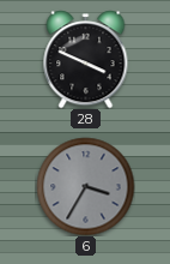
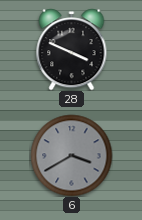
6: 3:35 -> 3:40
